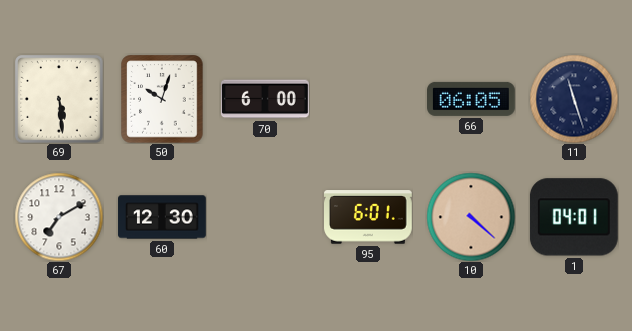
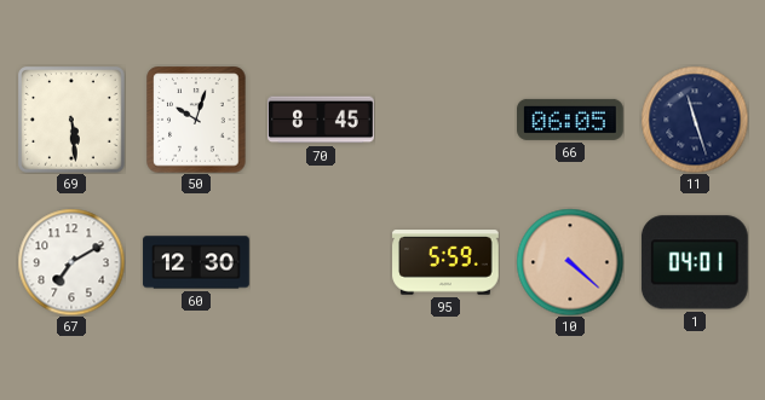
70: 6:00 -> 8:45
95: 6:01 -> 5:59
